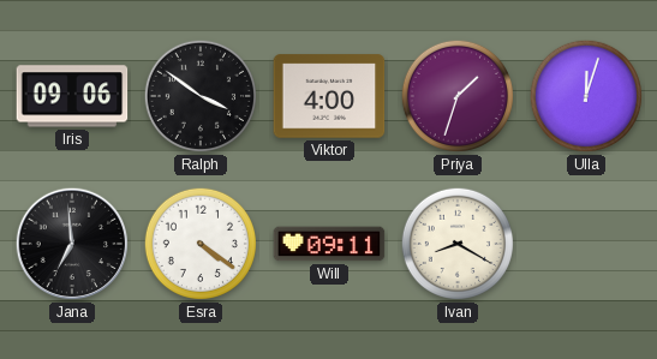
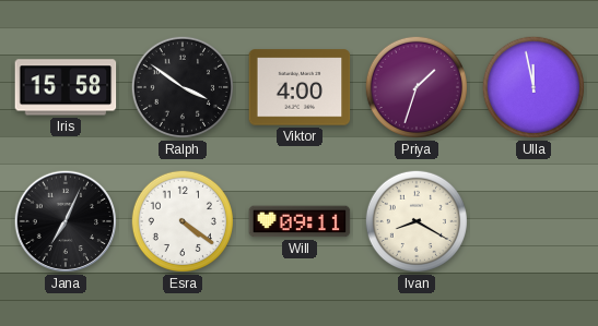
Iris: 09:06 -> 15:58
Ulla: 12:03 -> 11:58
Jana: 6:59 -> 7:04
